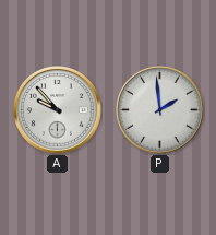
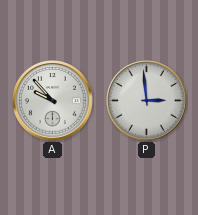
P: 1:59 -> 2:59
